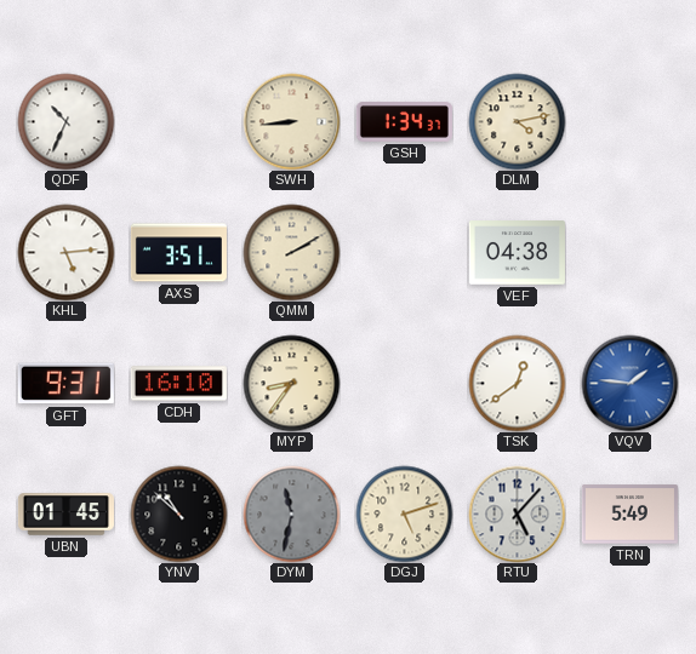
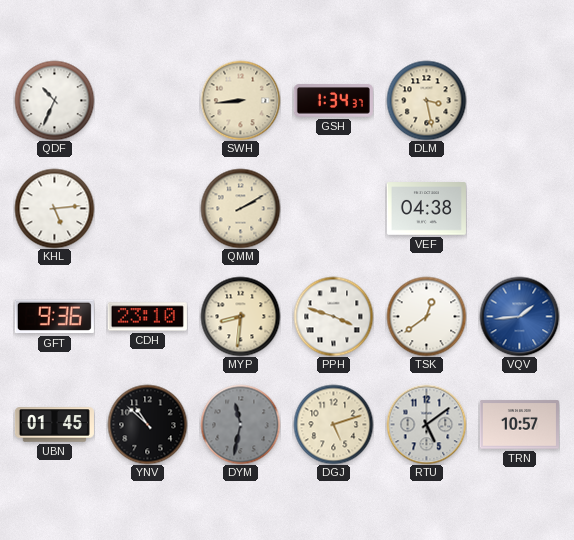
DLM: 4:13 -> 3:28
AXS: 3:51 -> none
GFT: 9:31 -> 9:36
CDH: 16:10 -> 23:10
MYP: 8:36 -> 8:31
PPH: none -> 3:48
VQV: 1:46 -> 1:44
RTU: 5:07 -> 5:09
TRN: 5:49 -> 10:57
